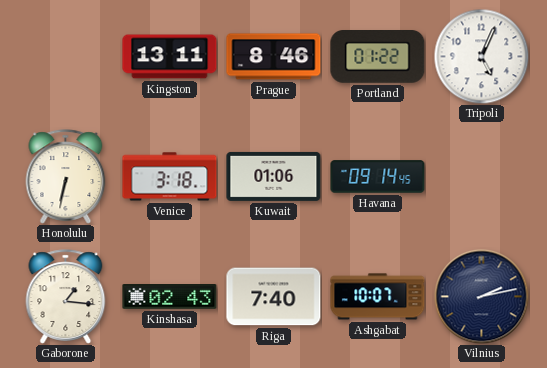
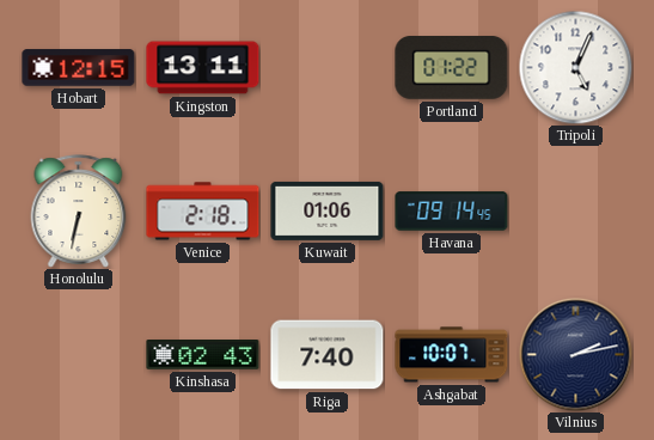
Hobart: none -> 12:15
Prague: 8:46 -> none
Venice: 3:18 -> 2:18
Gaborone: 1:16 -> none
